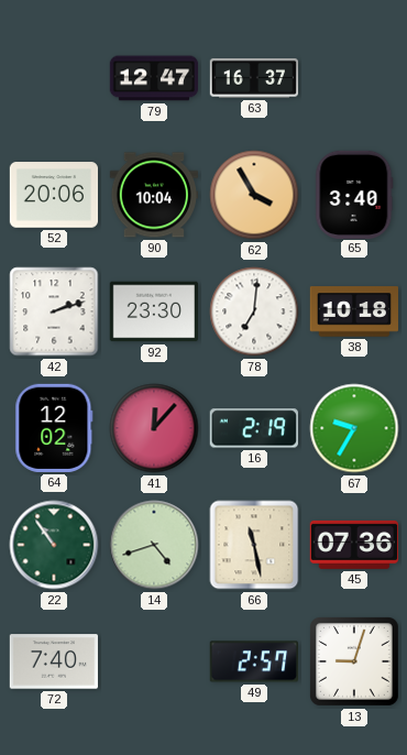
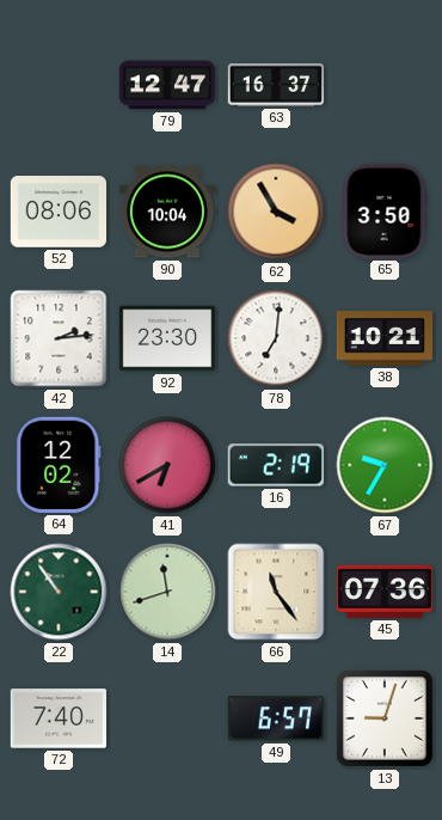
52: 20:06 -> 08:06
65: 3:40 -> 3:50
42: 2:12 -> 2:14
38: 10:18 -> 10:21
41: 12:07 -> 6:40
14: 4:42 -> 11:42
66: 11:28 -> 11:24
49: 2:57 -> 6:57
